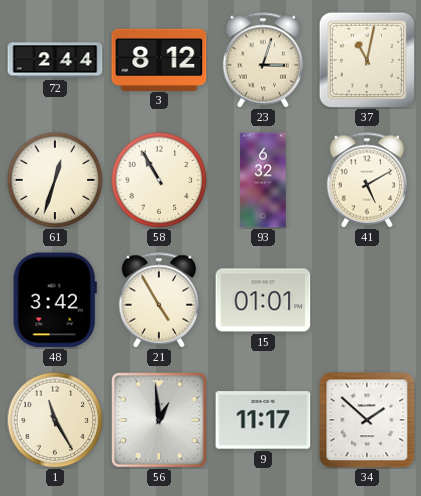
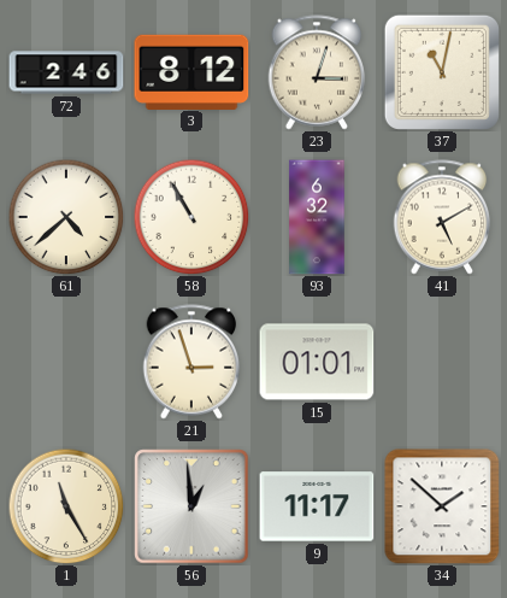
72: 2:44 -> 2:46
61: 12:33 -> 4:38
48: 3:42 -> none
21: 4:55 -> 2:57
